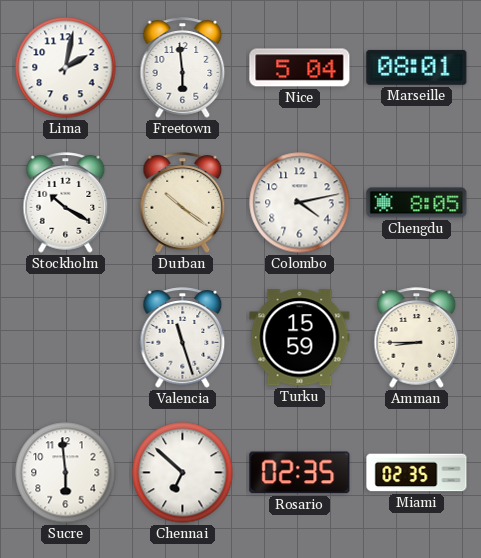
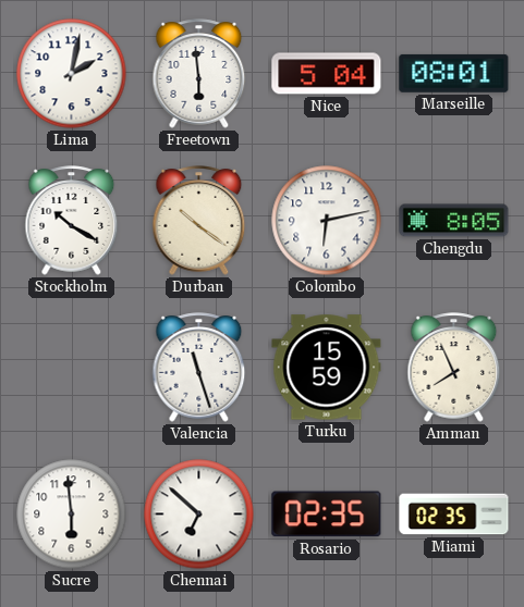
Colombo: 4:13 -> 6:13
Amman: 8:45 -> 7:56
